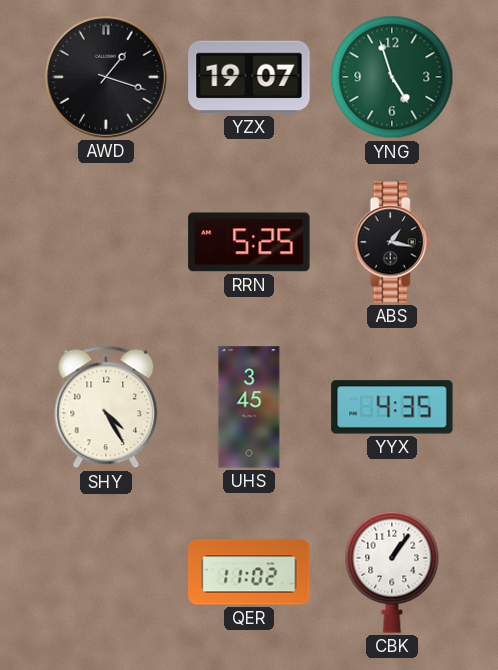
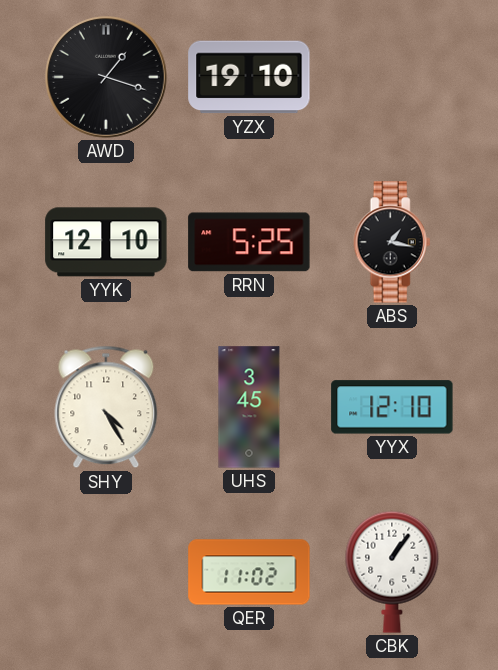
YZX: 19:07 -> 19:10
YNG: 4:57 -> none
YYK: none -> 12:10
YYX: 4:35 -> 12:10
